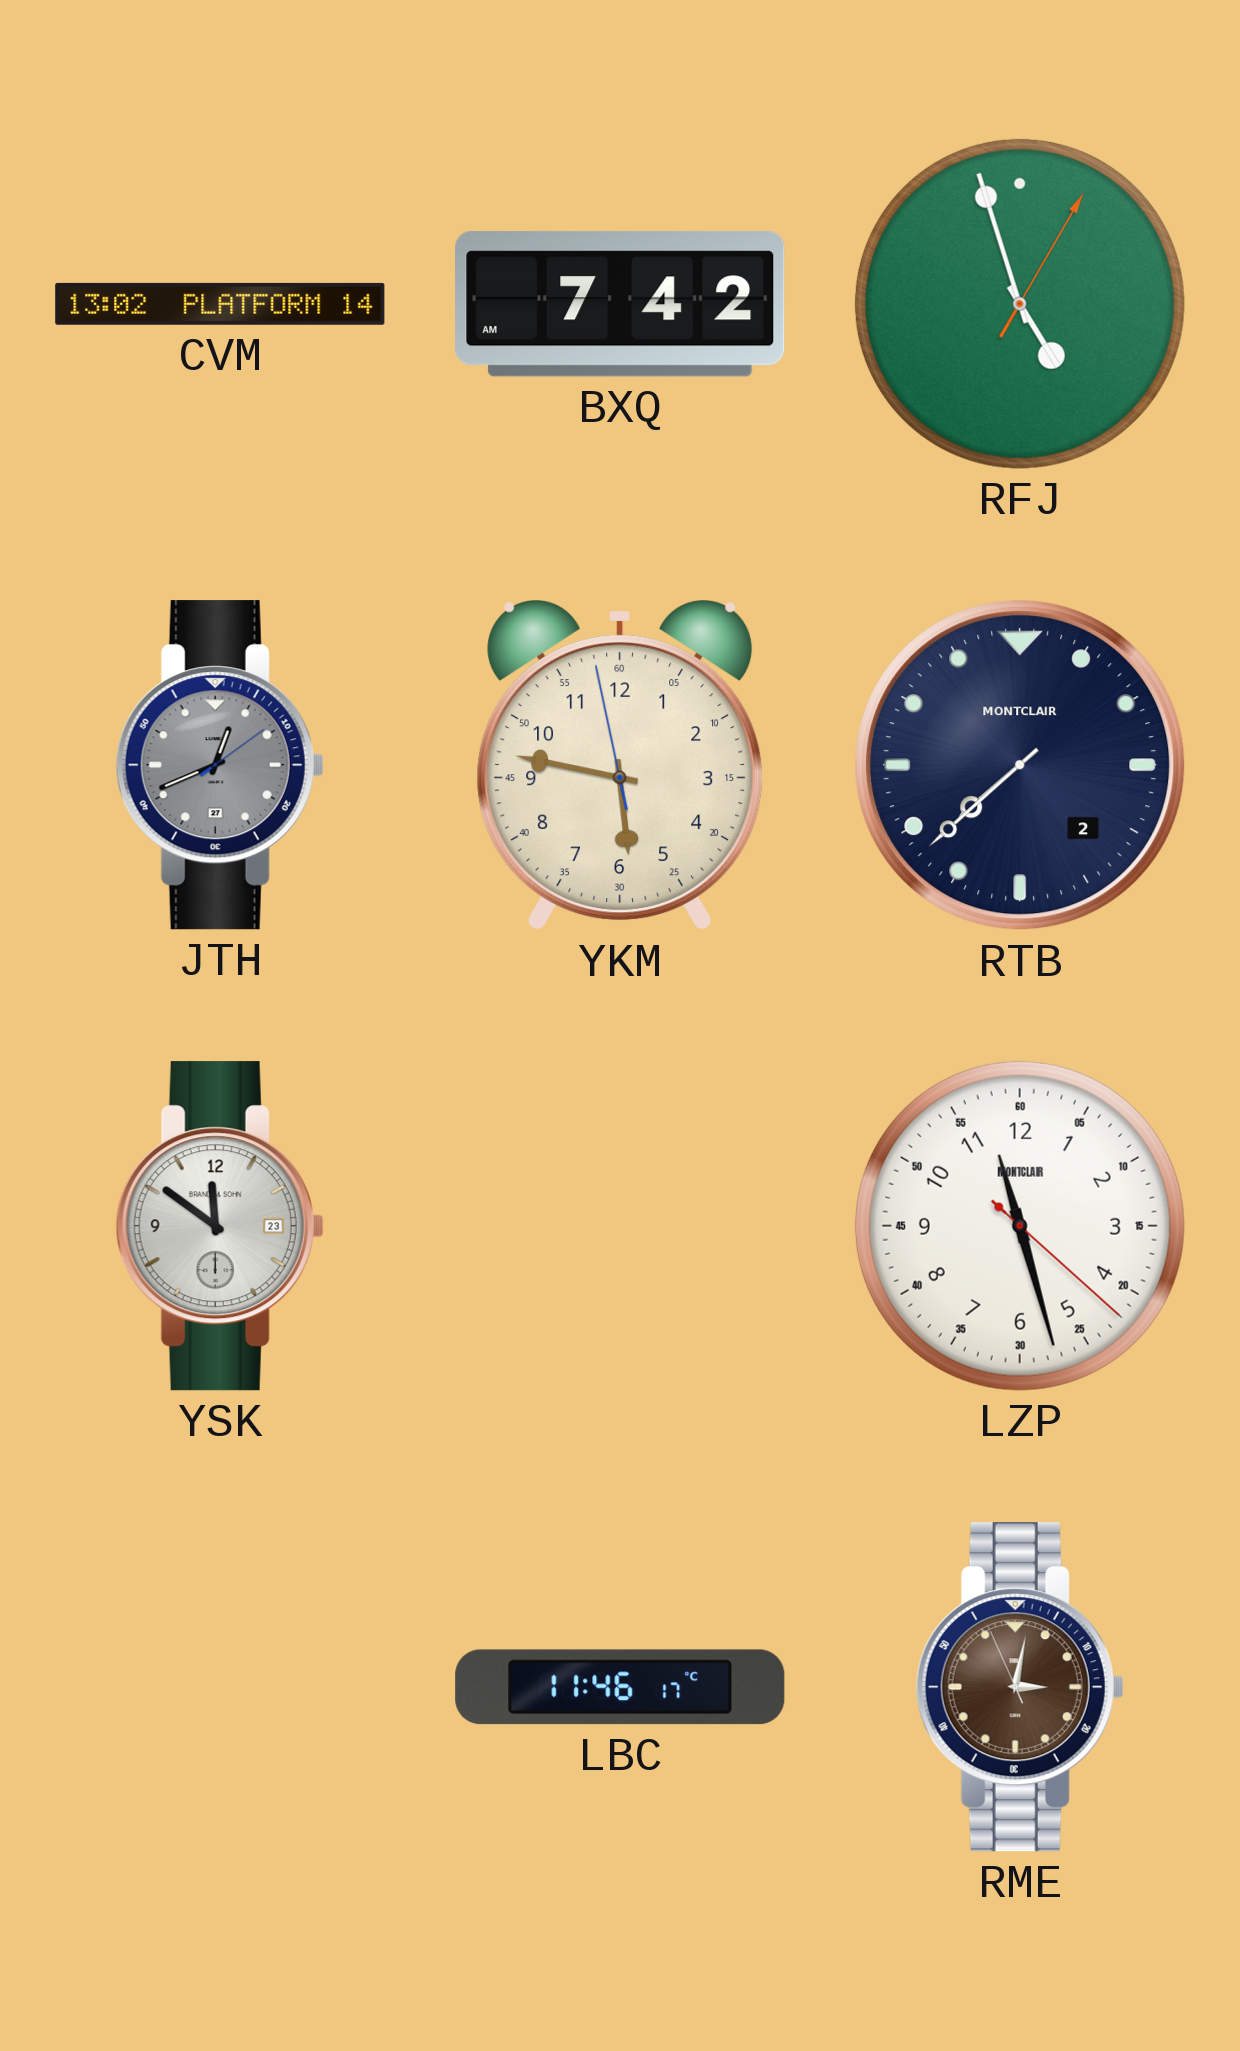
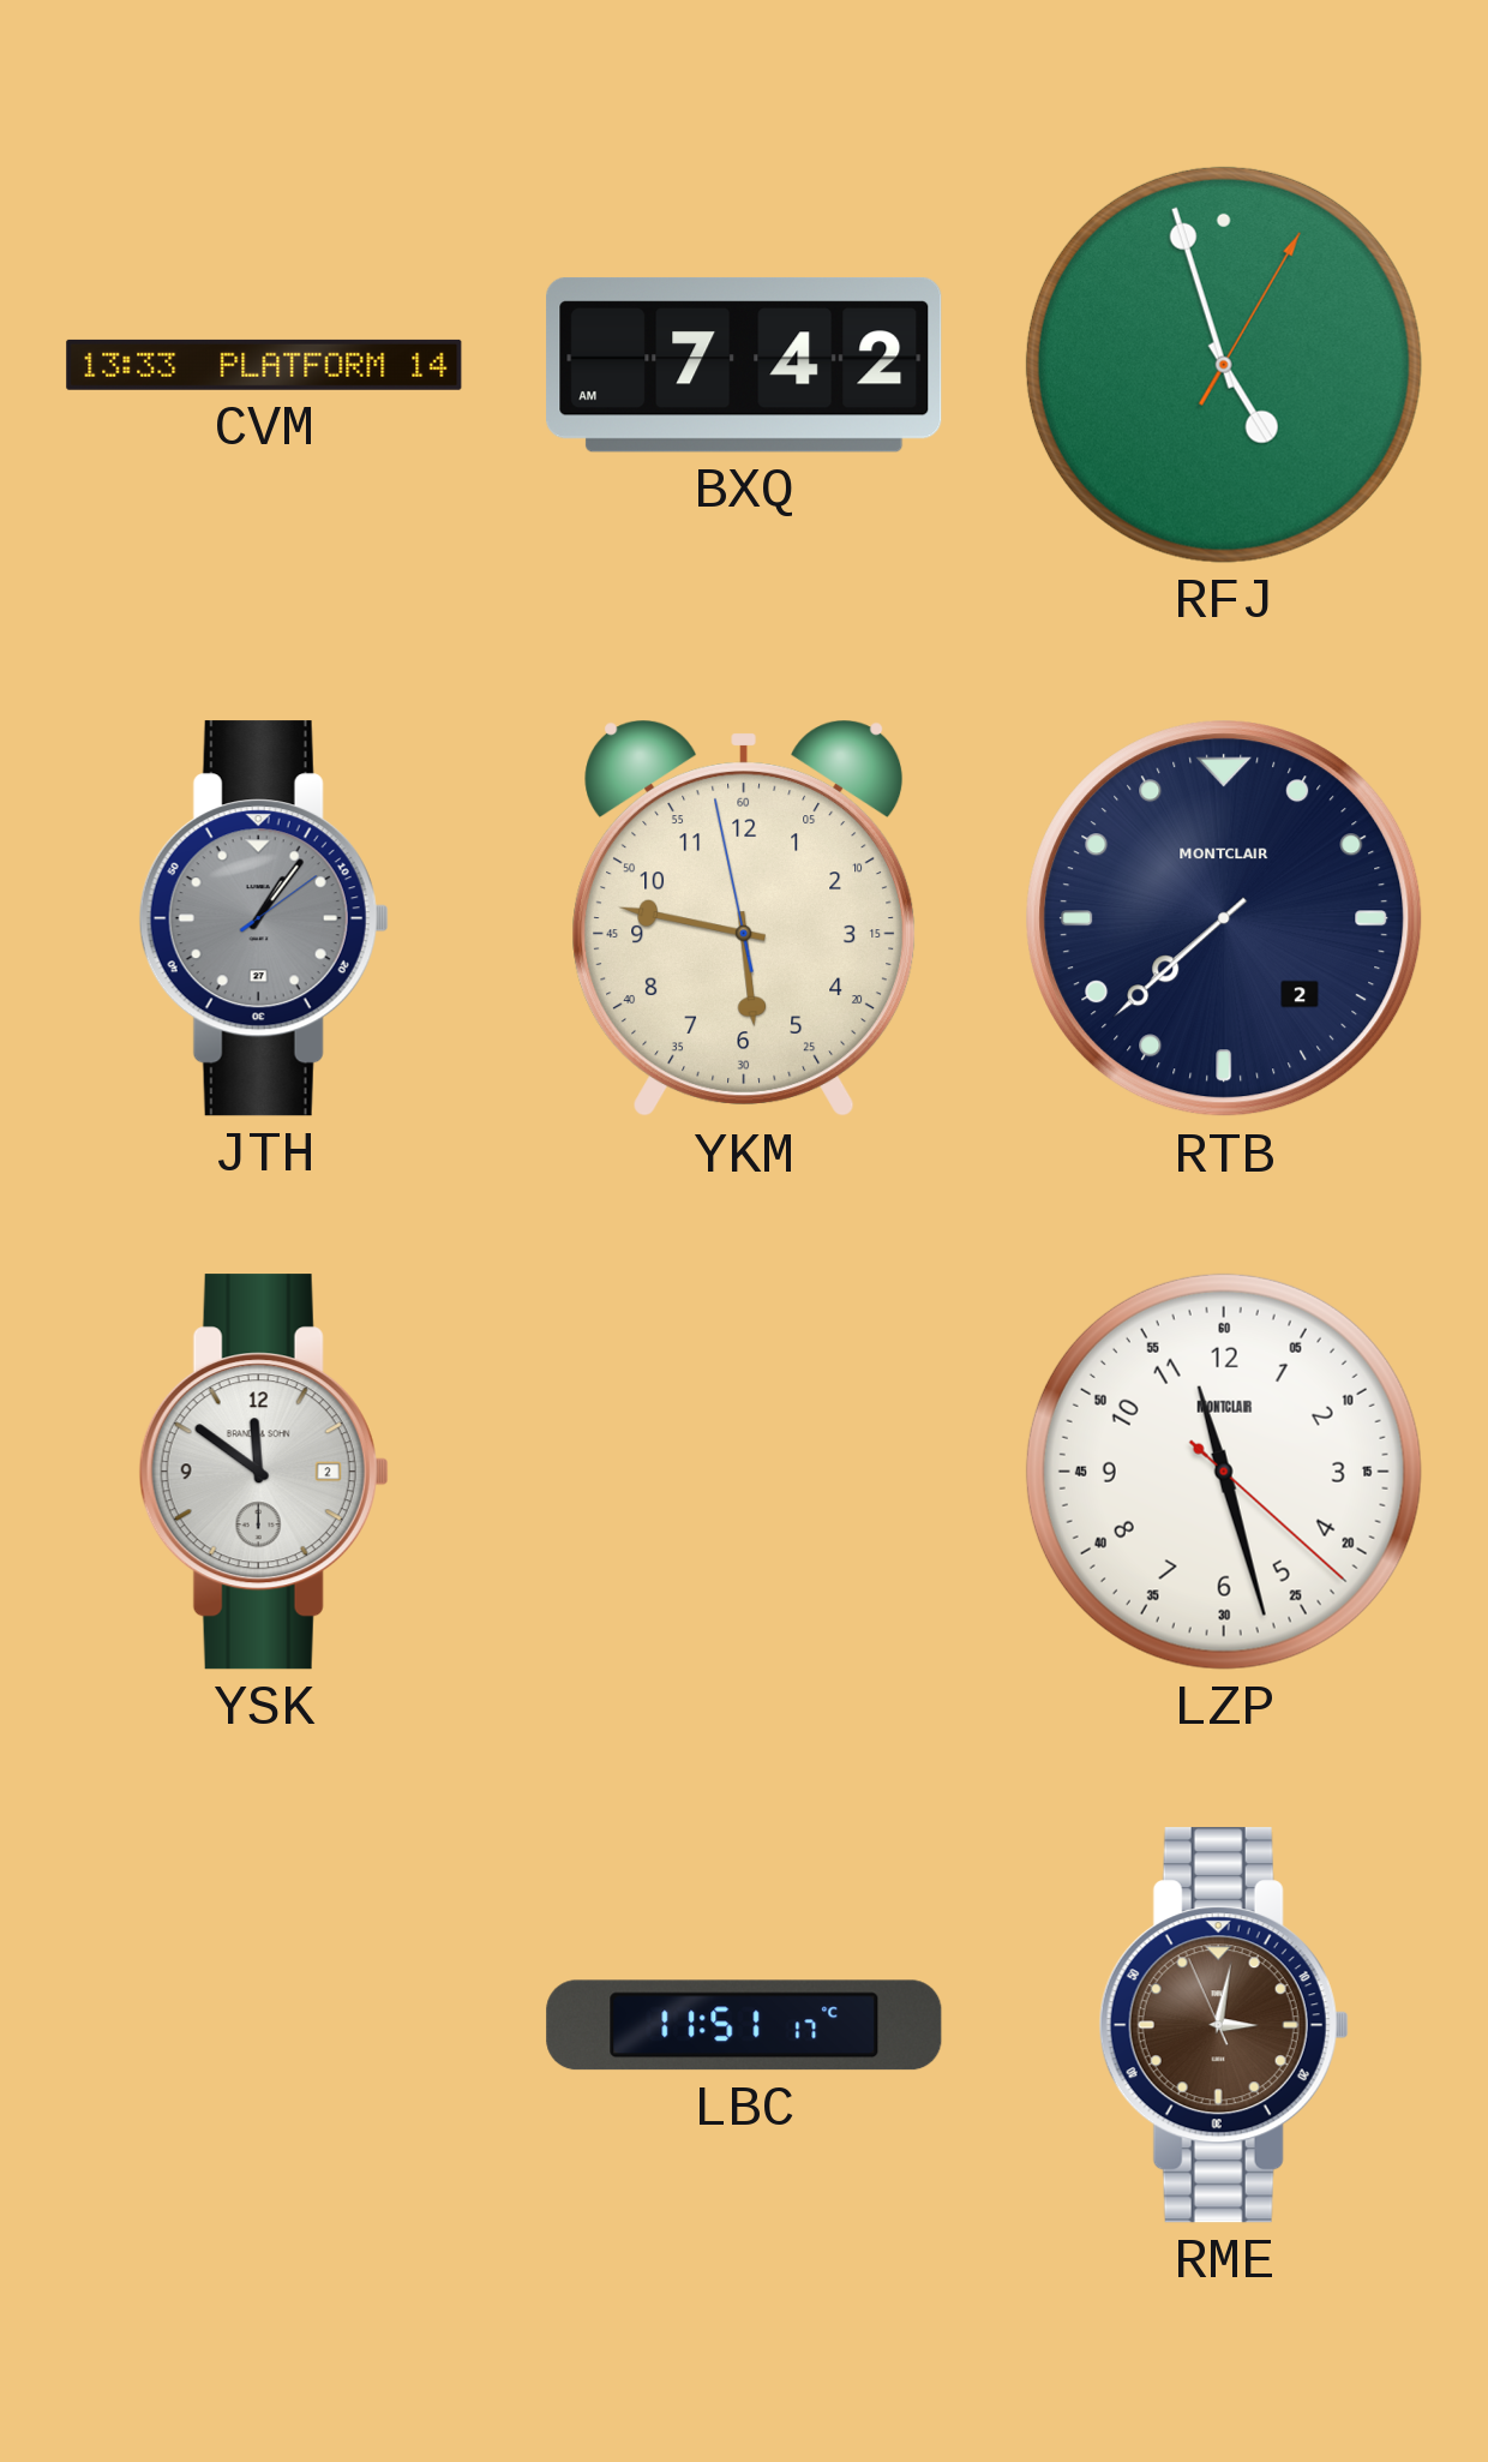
CVM: 13:02 -> 13:33
JTH: 12:41 -> 1:06
YSK date: 23 -> 2
LBC: 11:46 -> 11:51
